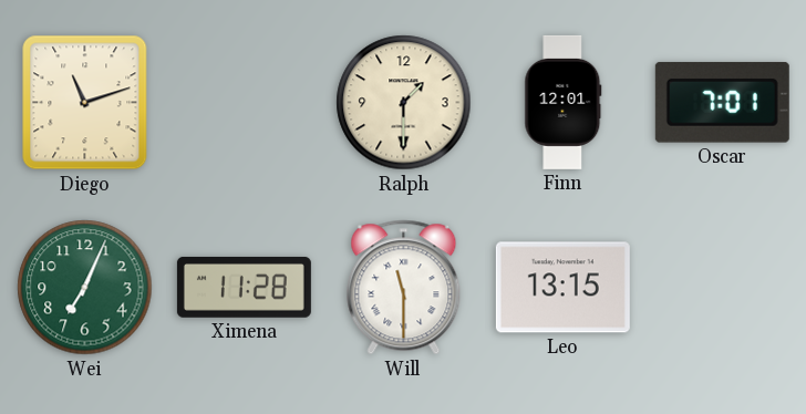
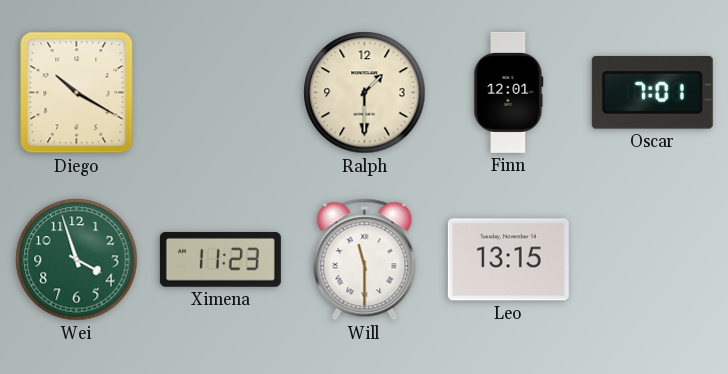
Diego: 11:12 -> 10:20
Wei: 7:04 -> 3:57
Ximena: 11:28 -> 11:23
